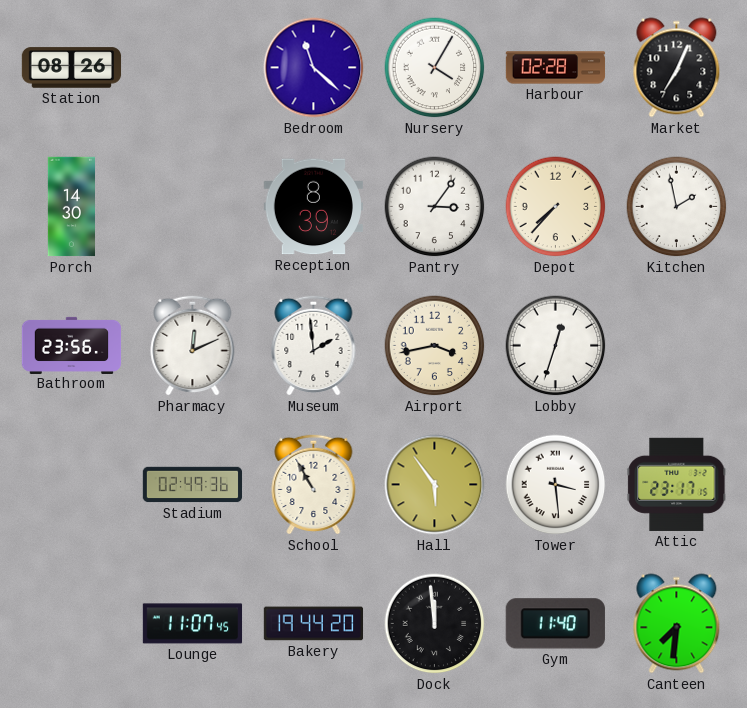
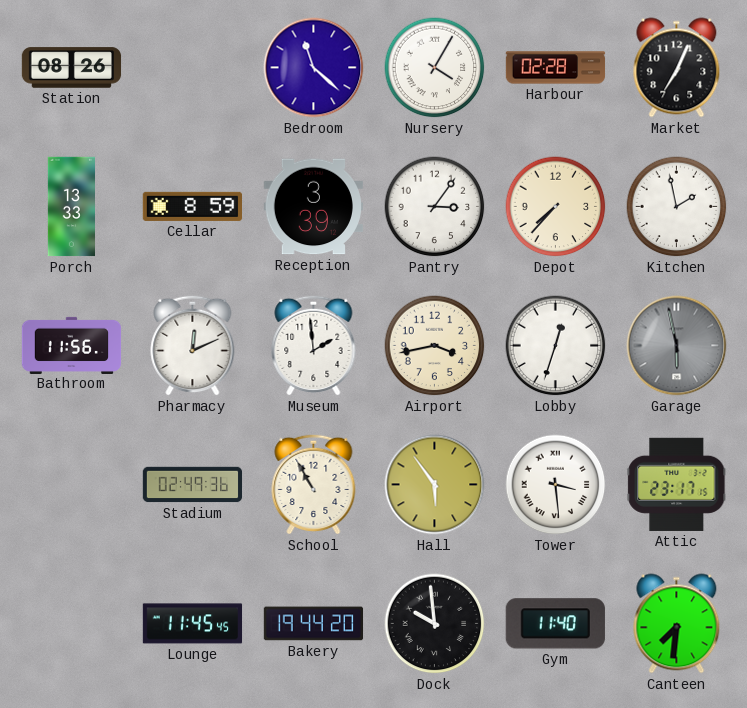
Porch: 14:30 -> 13:33
Cellar: none -> 8:59
Reception: 8:39 -> 3:39
Bathroom: 23:56 -> 11:56
Garage: none -> 5:58
Lounge: 11:07 -> 11:45
Dock: 11:59 -> 9:59
